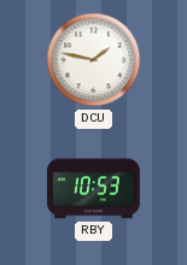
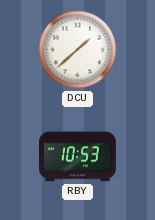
DCU: 1:47 -> 1:38
